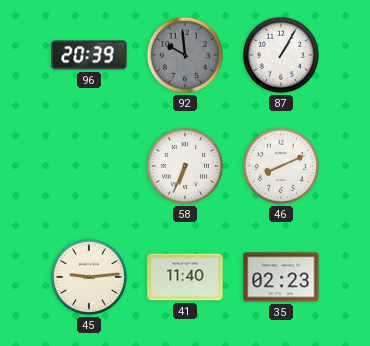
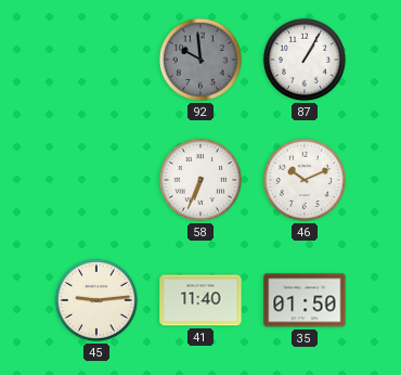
96: 20:39 -> none
46: 8:11 -> 10:11
35: 02:23 -> 01:50
